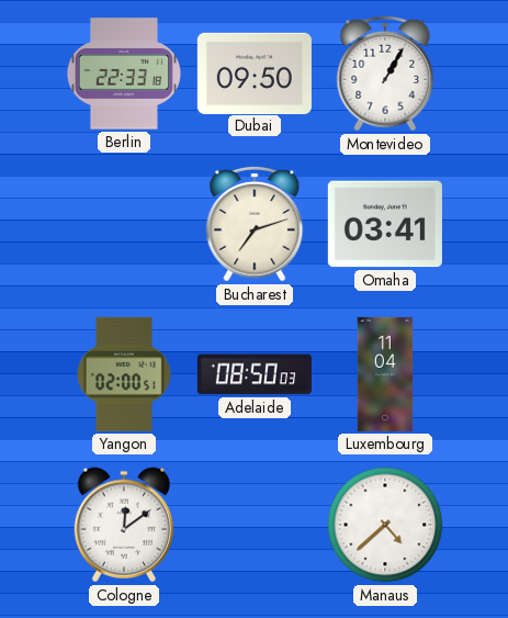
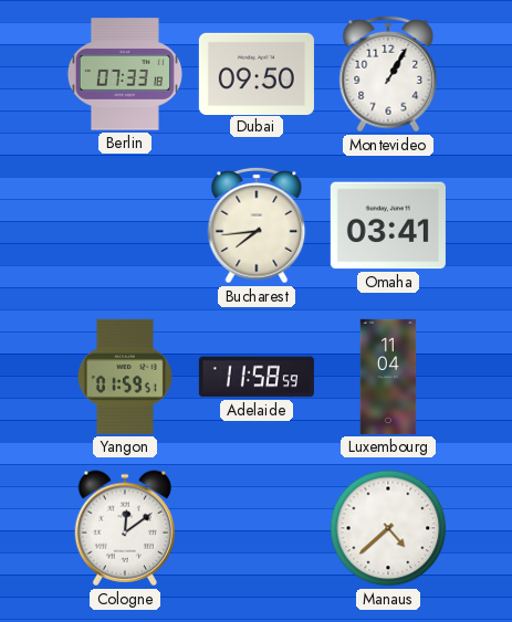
Berlin: 22:33 -> 07:33
Bucharest: 7:12 -> 7:44
Yangon: 02:00 -> 01:59
Adelaide: 08:50 -> 11:58
